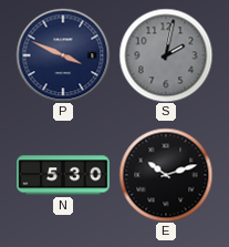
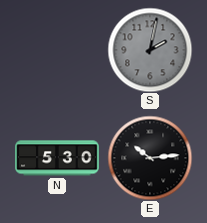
P: 3:49 -> none
E: 10:12 -> 10:14
